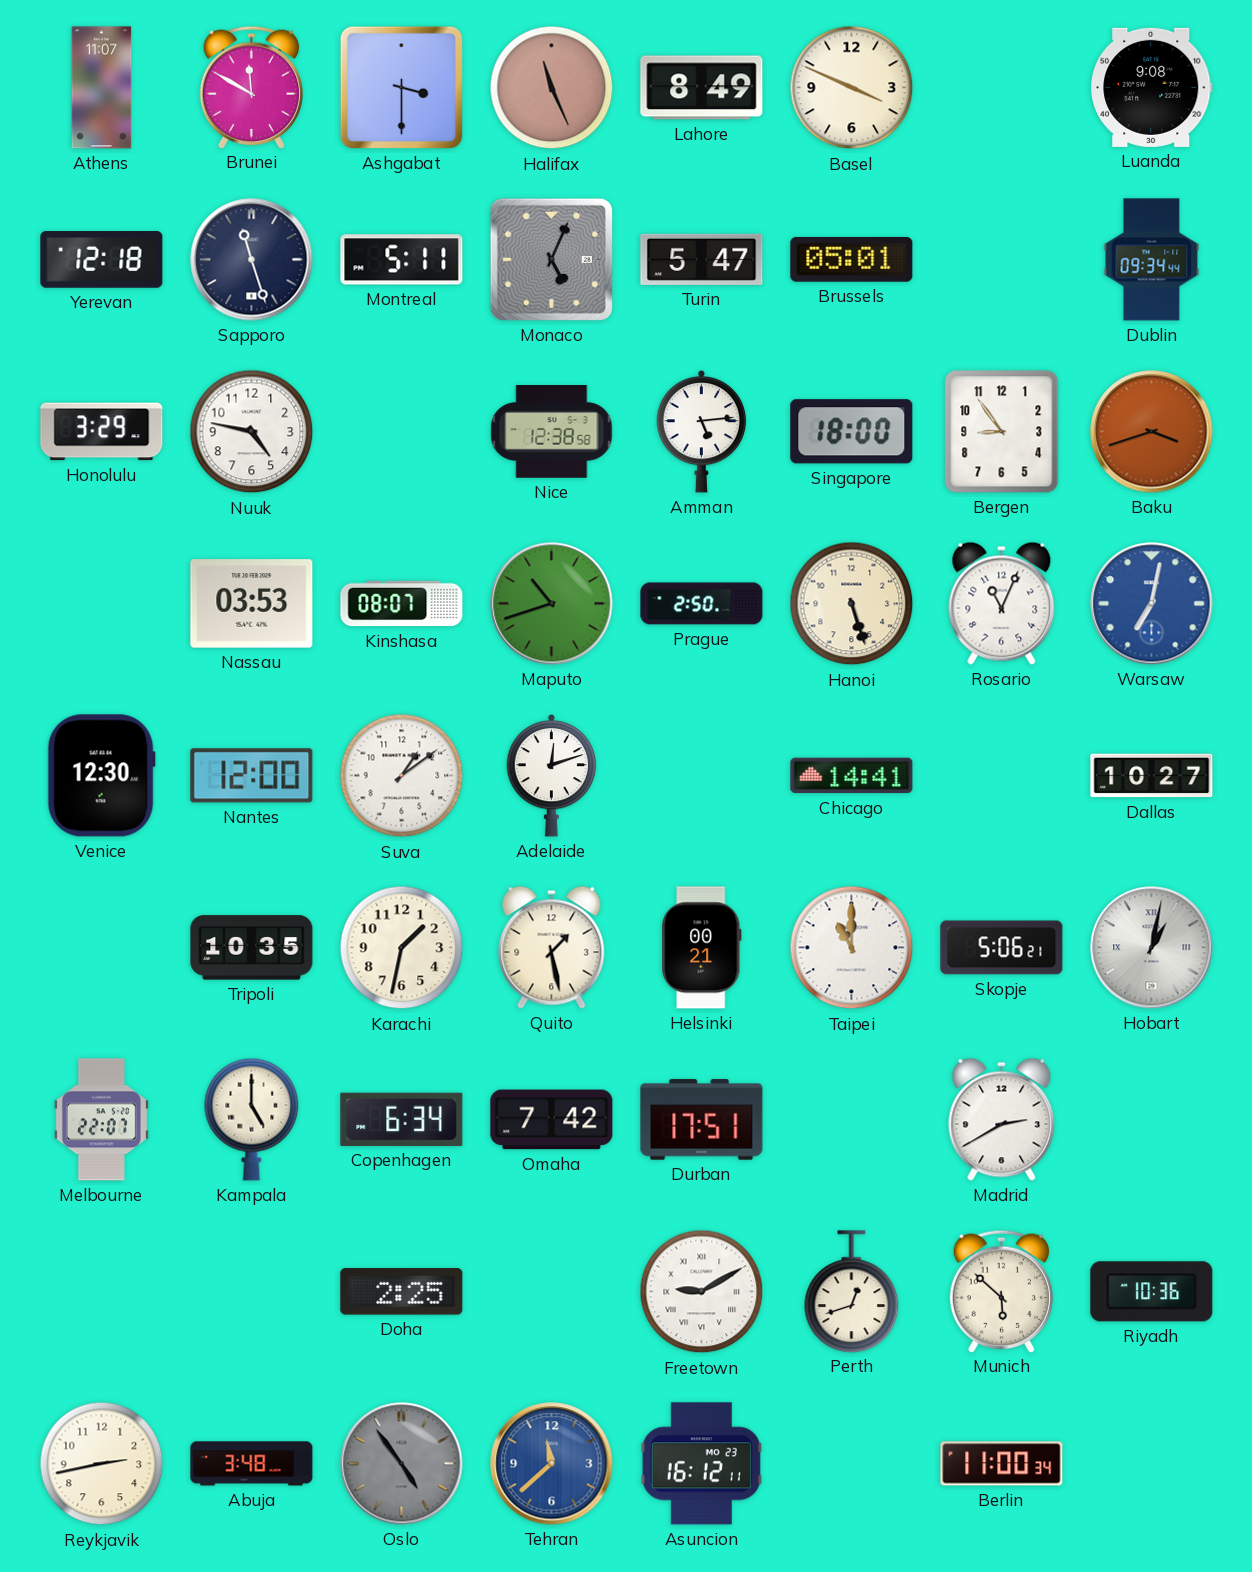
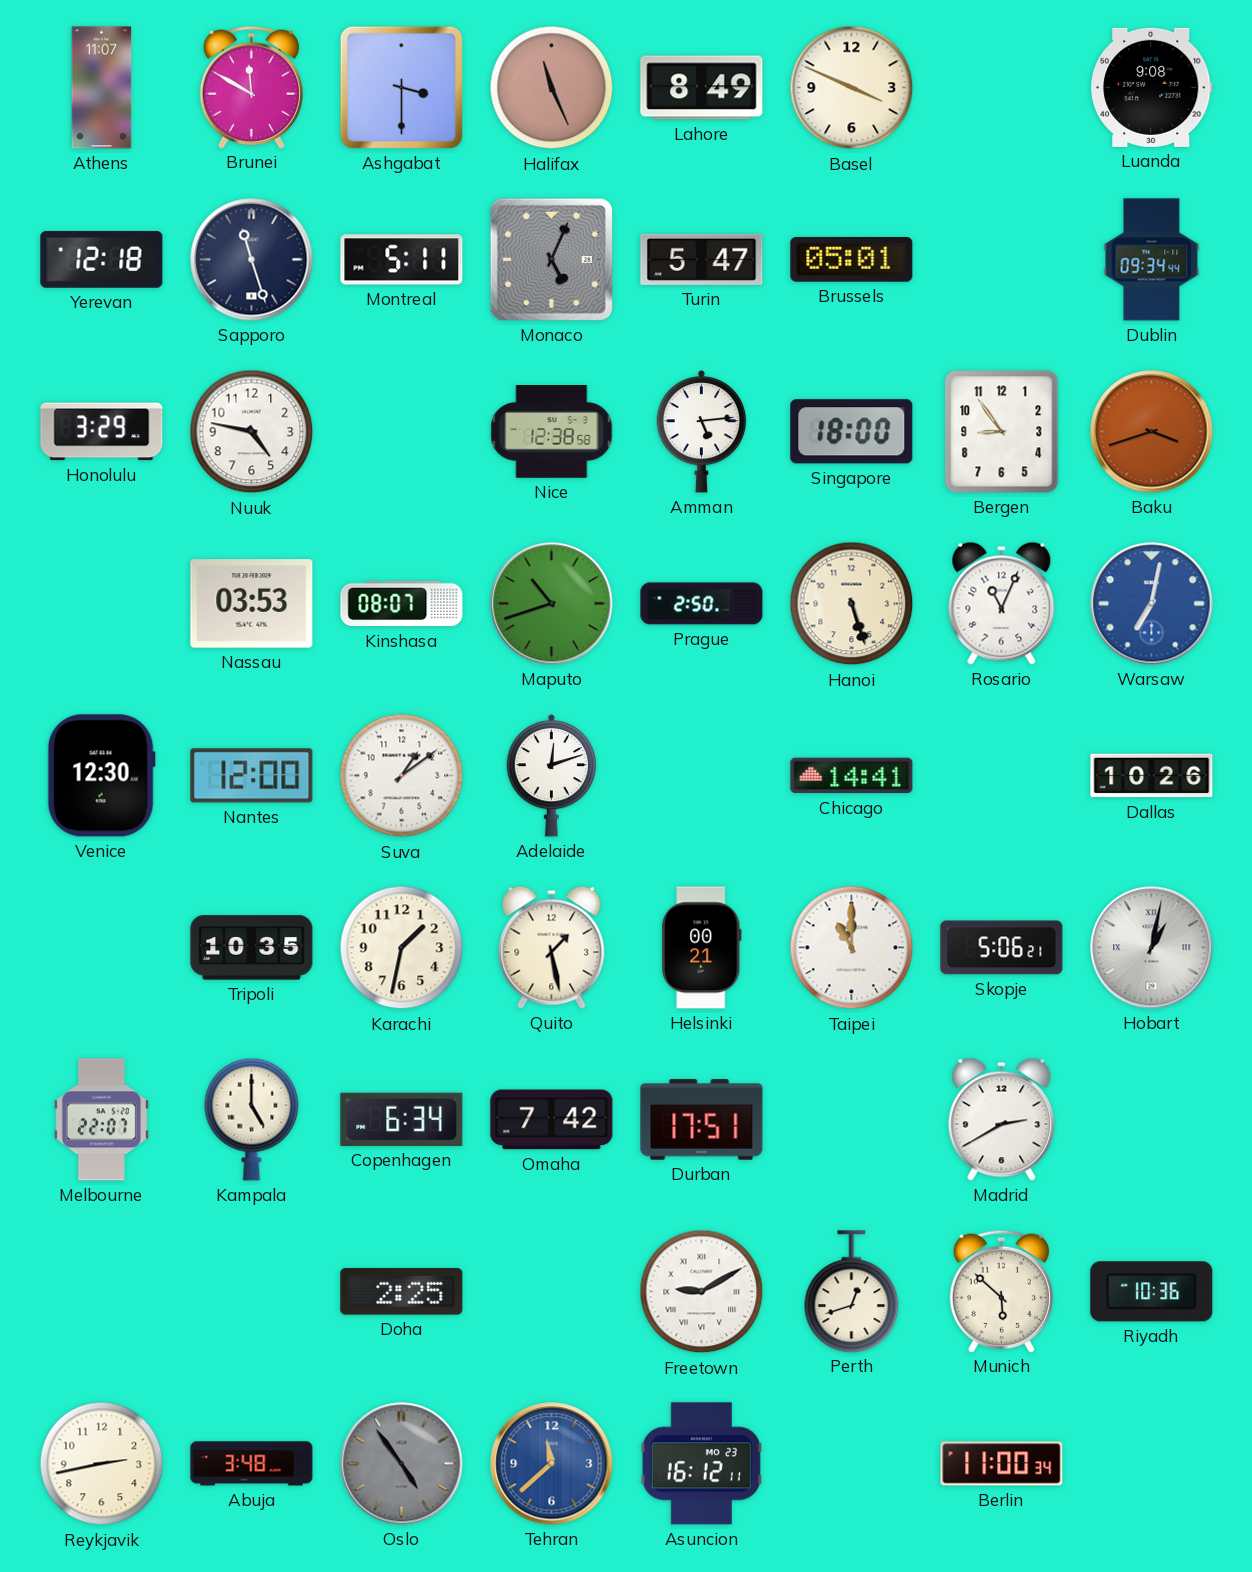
Dallas: 10:27 -> 10:26
